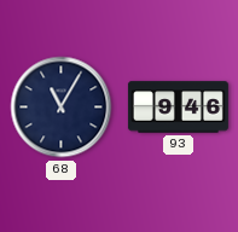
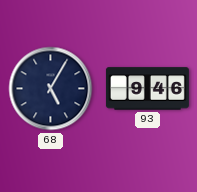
68: 11:05 -> 5:05
